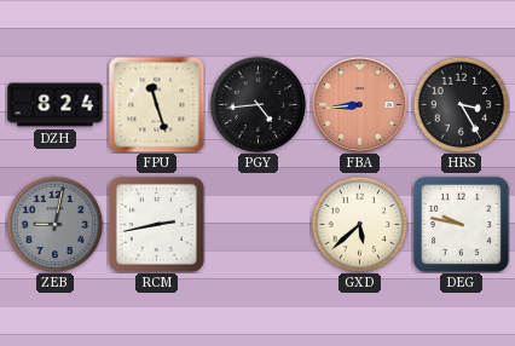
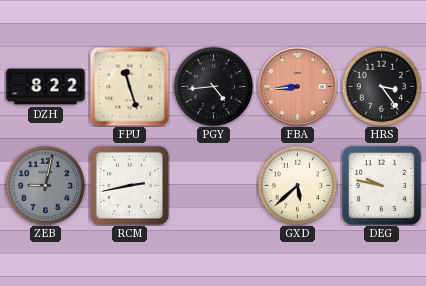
DZH: 8:24 -> 8:22
HRS: 3:25 -> 3:24
